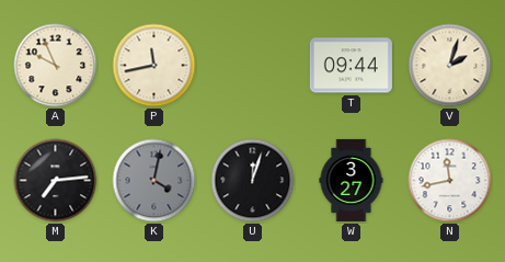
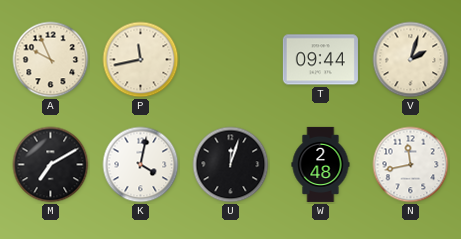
M: 7:14 -> 7:10
K dial: grey -> white
W: 3:27 -> 2:48
